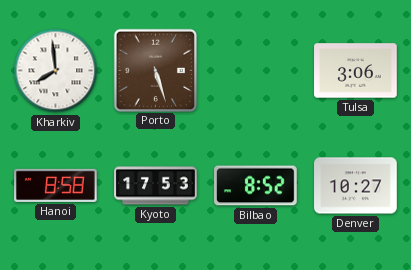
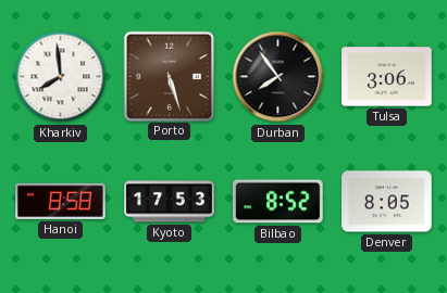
Durban: none -> 7:54
Denver: 10:27 -> 8:05
